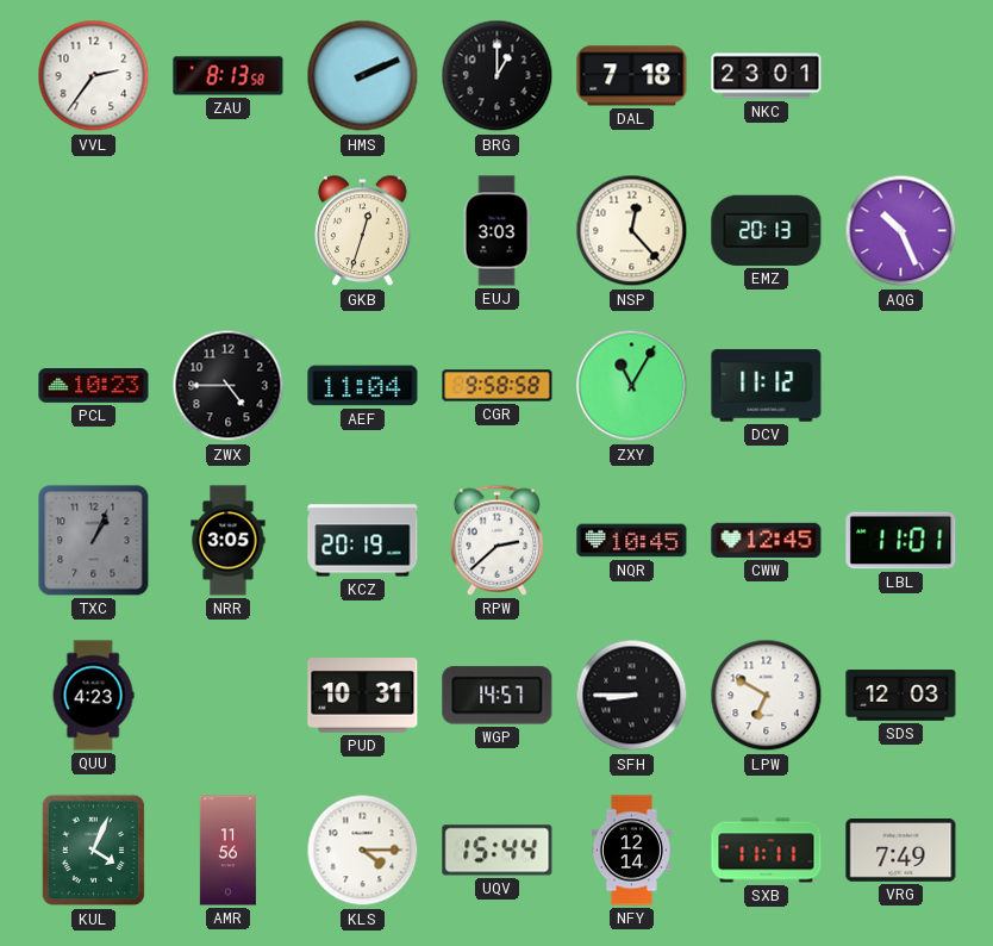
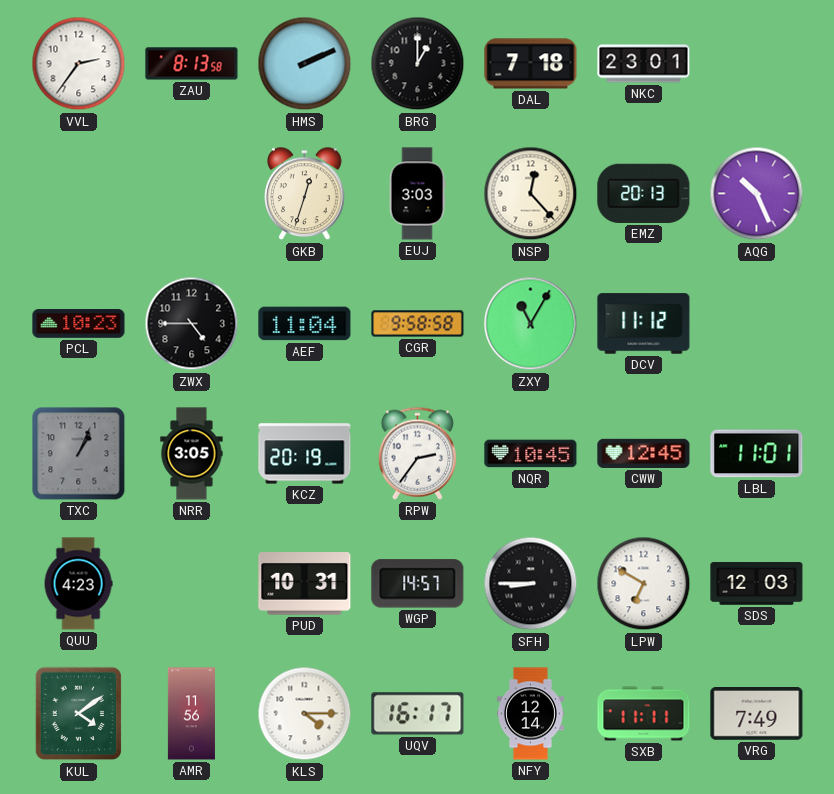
RPW: 2:38 -> 2:36
KUL: 4:04 -> 4:09
UQV: 15:44 -> 16:17
